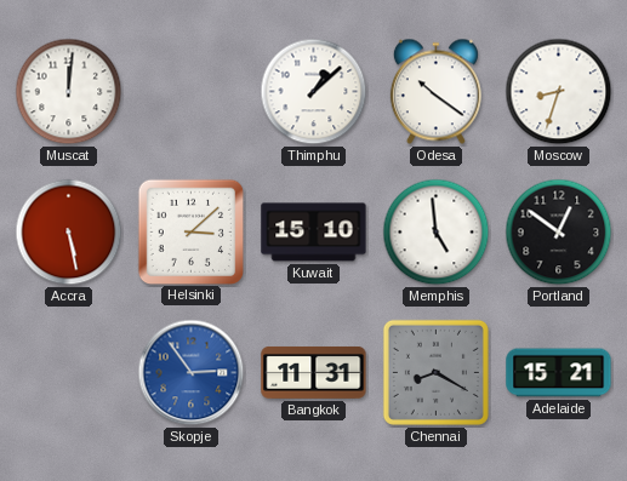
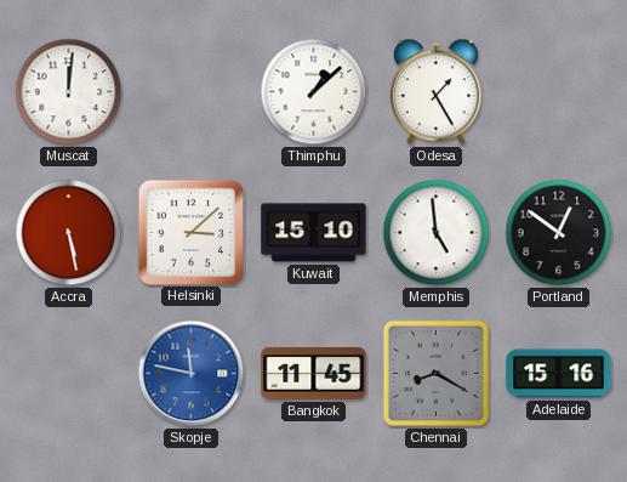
Odesa: 10:21 -> 1:25
Moscow: 8:33 -> none
Skopje: 2:54 -> 11:47
Bangkok: 11:31 -> 11:45
Adelaide: 15:21 -> 15:16
